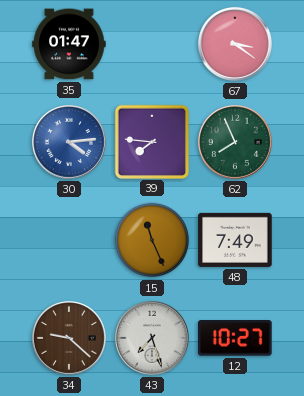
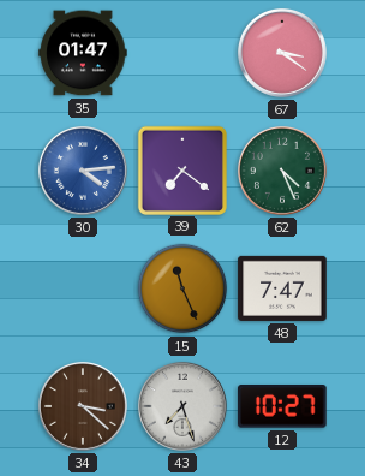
39: 7:46 -> 7:21
62: 7:56 -> 4:26
48: 7:49 -> 7:47
34: 9:22 -> 3:22
